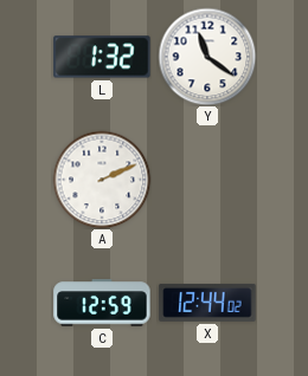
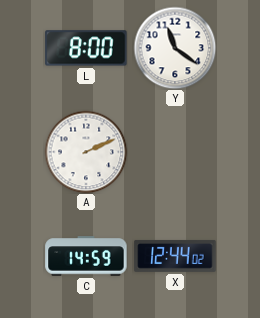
L: 1:32 -> 8:00
C: 12:59 -> 14:59
